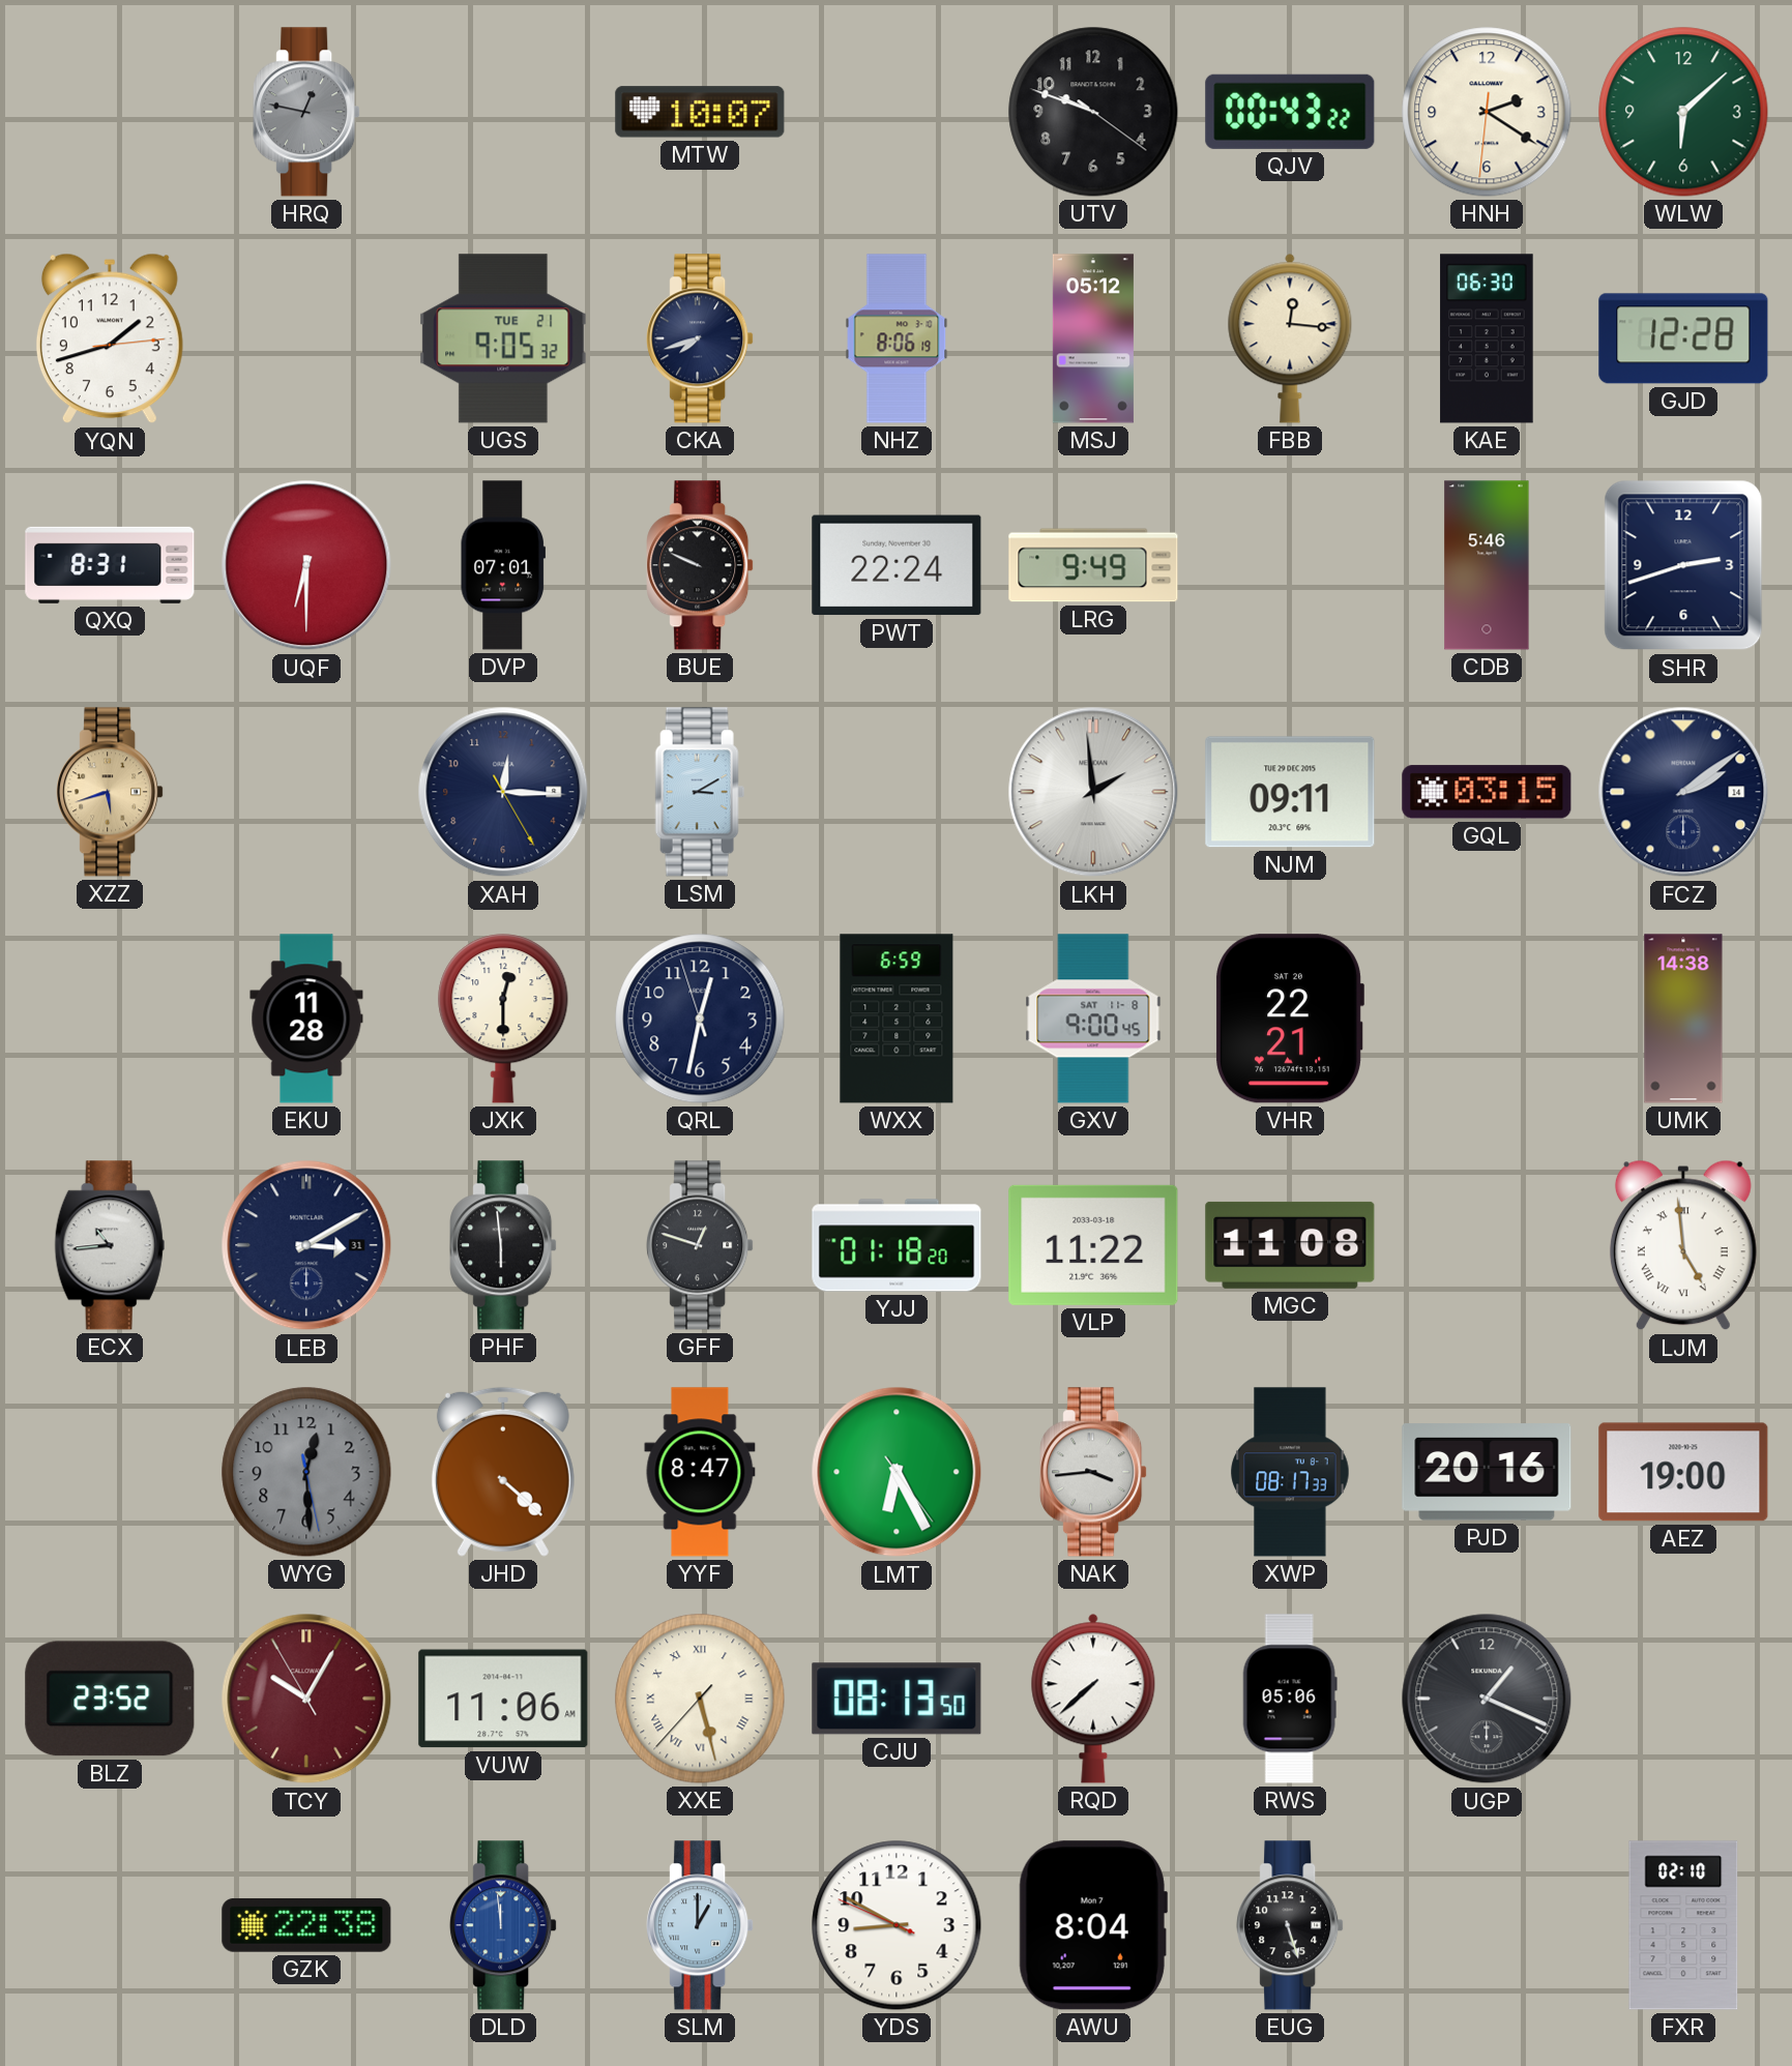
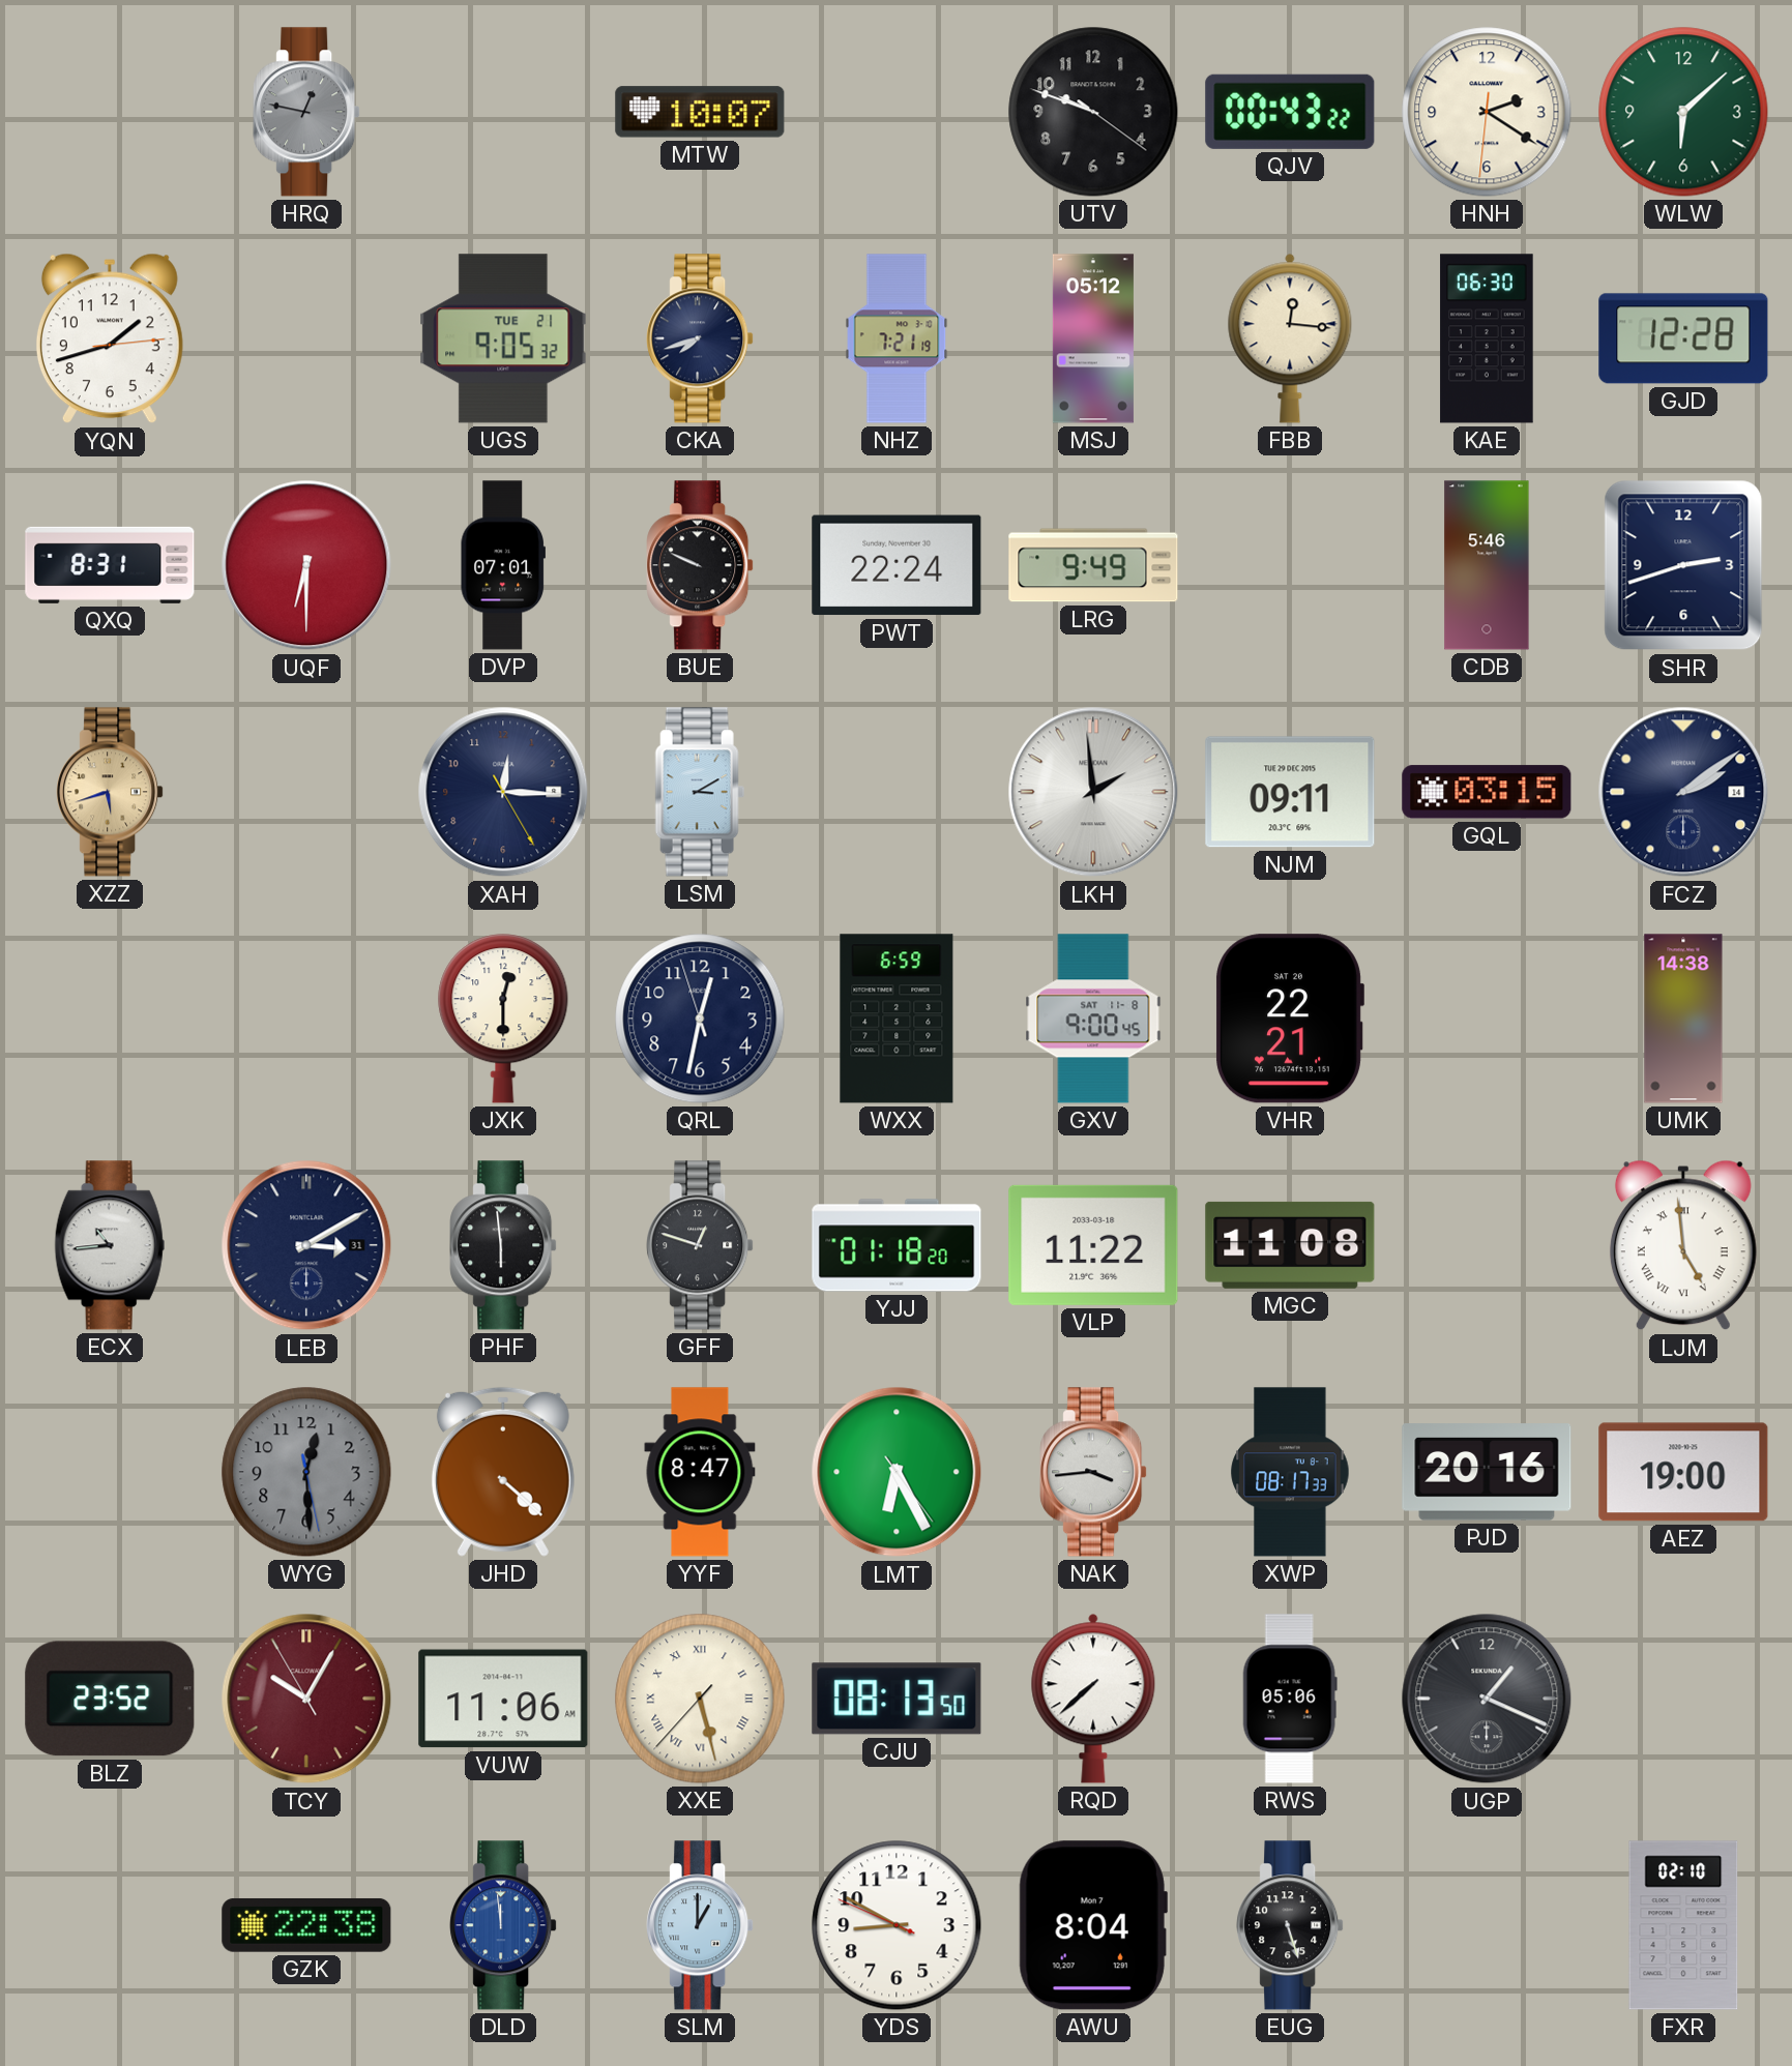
NHZ: 8:06 -> 7:21
EKU: 11:28 -> none
